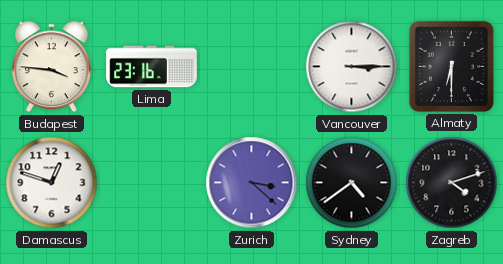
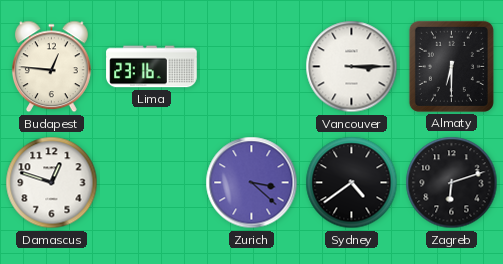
Budapest: 3:46 -> 12:46
Zagreb: 4:12 -> 6:12
